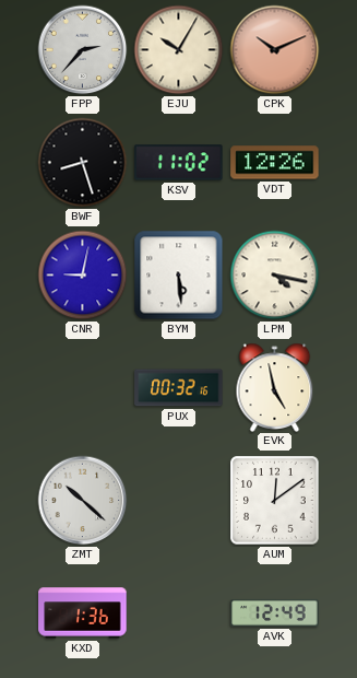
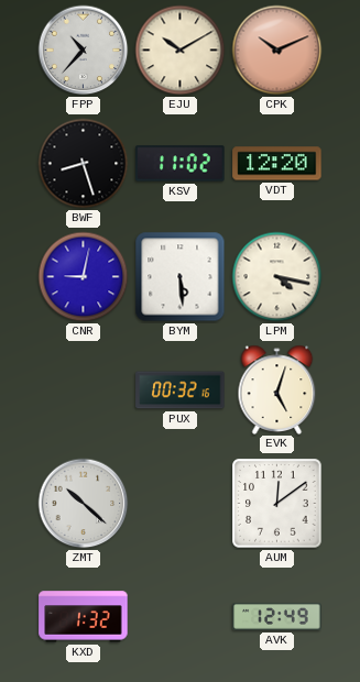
FPP: 2:37 -> 10:37
EJU: 10:05 -> 10:10
VDT: 12:26 -> 12:20
EVK: 4:58 -> 5:03
KXD: 1:36 -> 1:32
